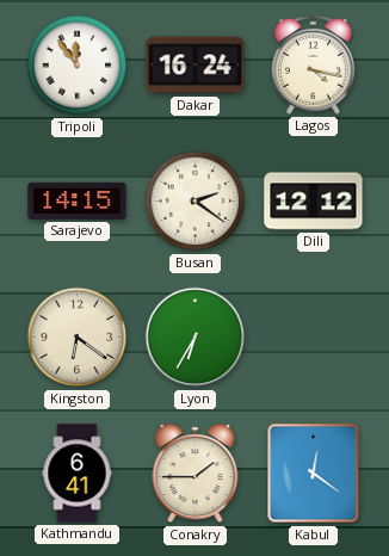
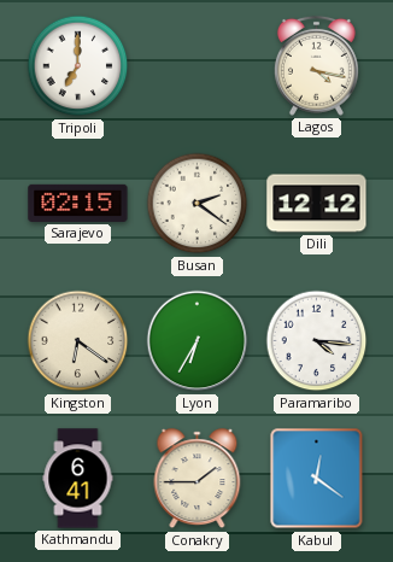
Tripoli: 11:54 -> 7:00
Dakar: 16:24 -> none
Sarajevo: 14:15 -> 02:15
Paramaribo: none -> 4:16
